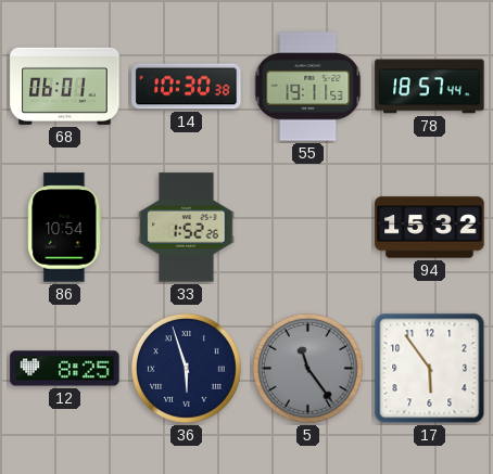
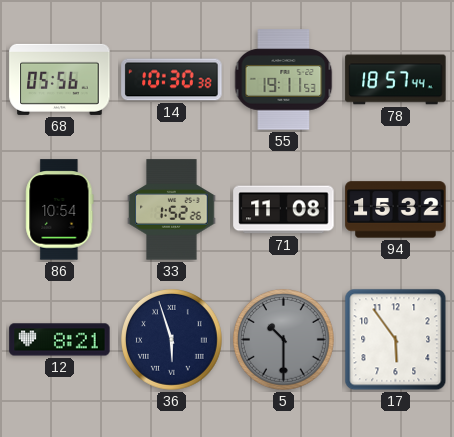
68: 06:01 -> 05:56
71: none -> 11:08
12: 8:25 -> 8:21
5: 11:24 -> 10:30
